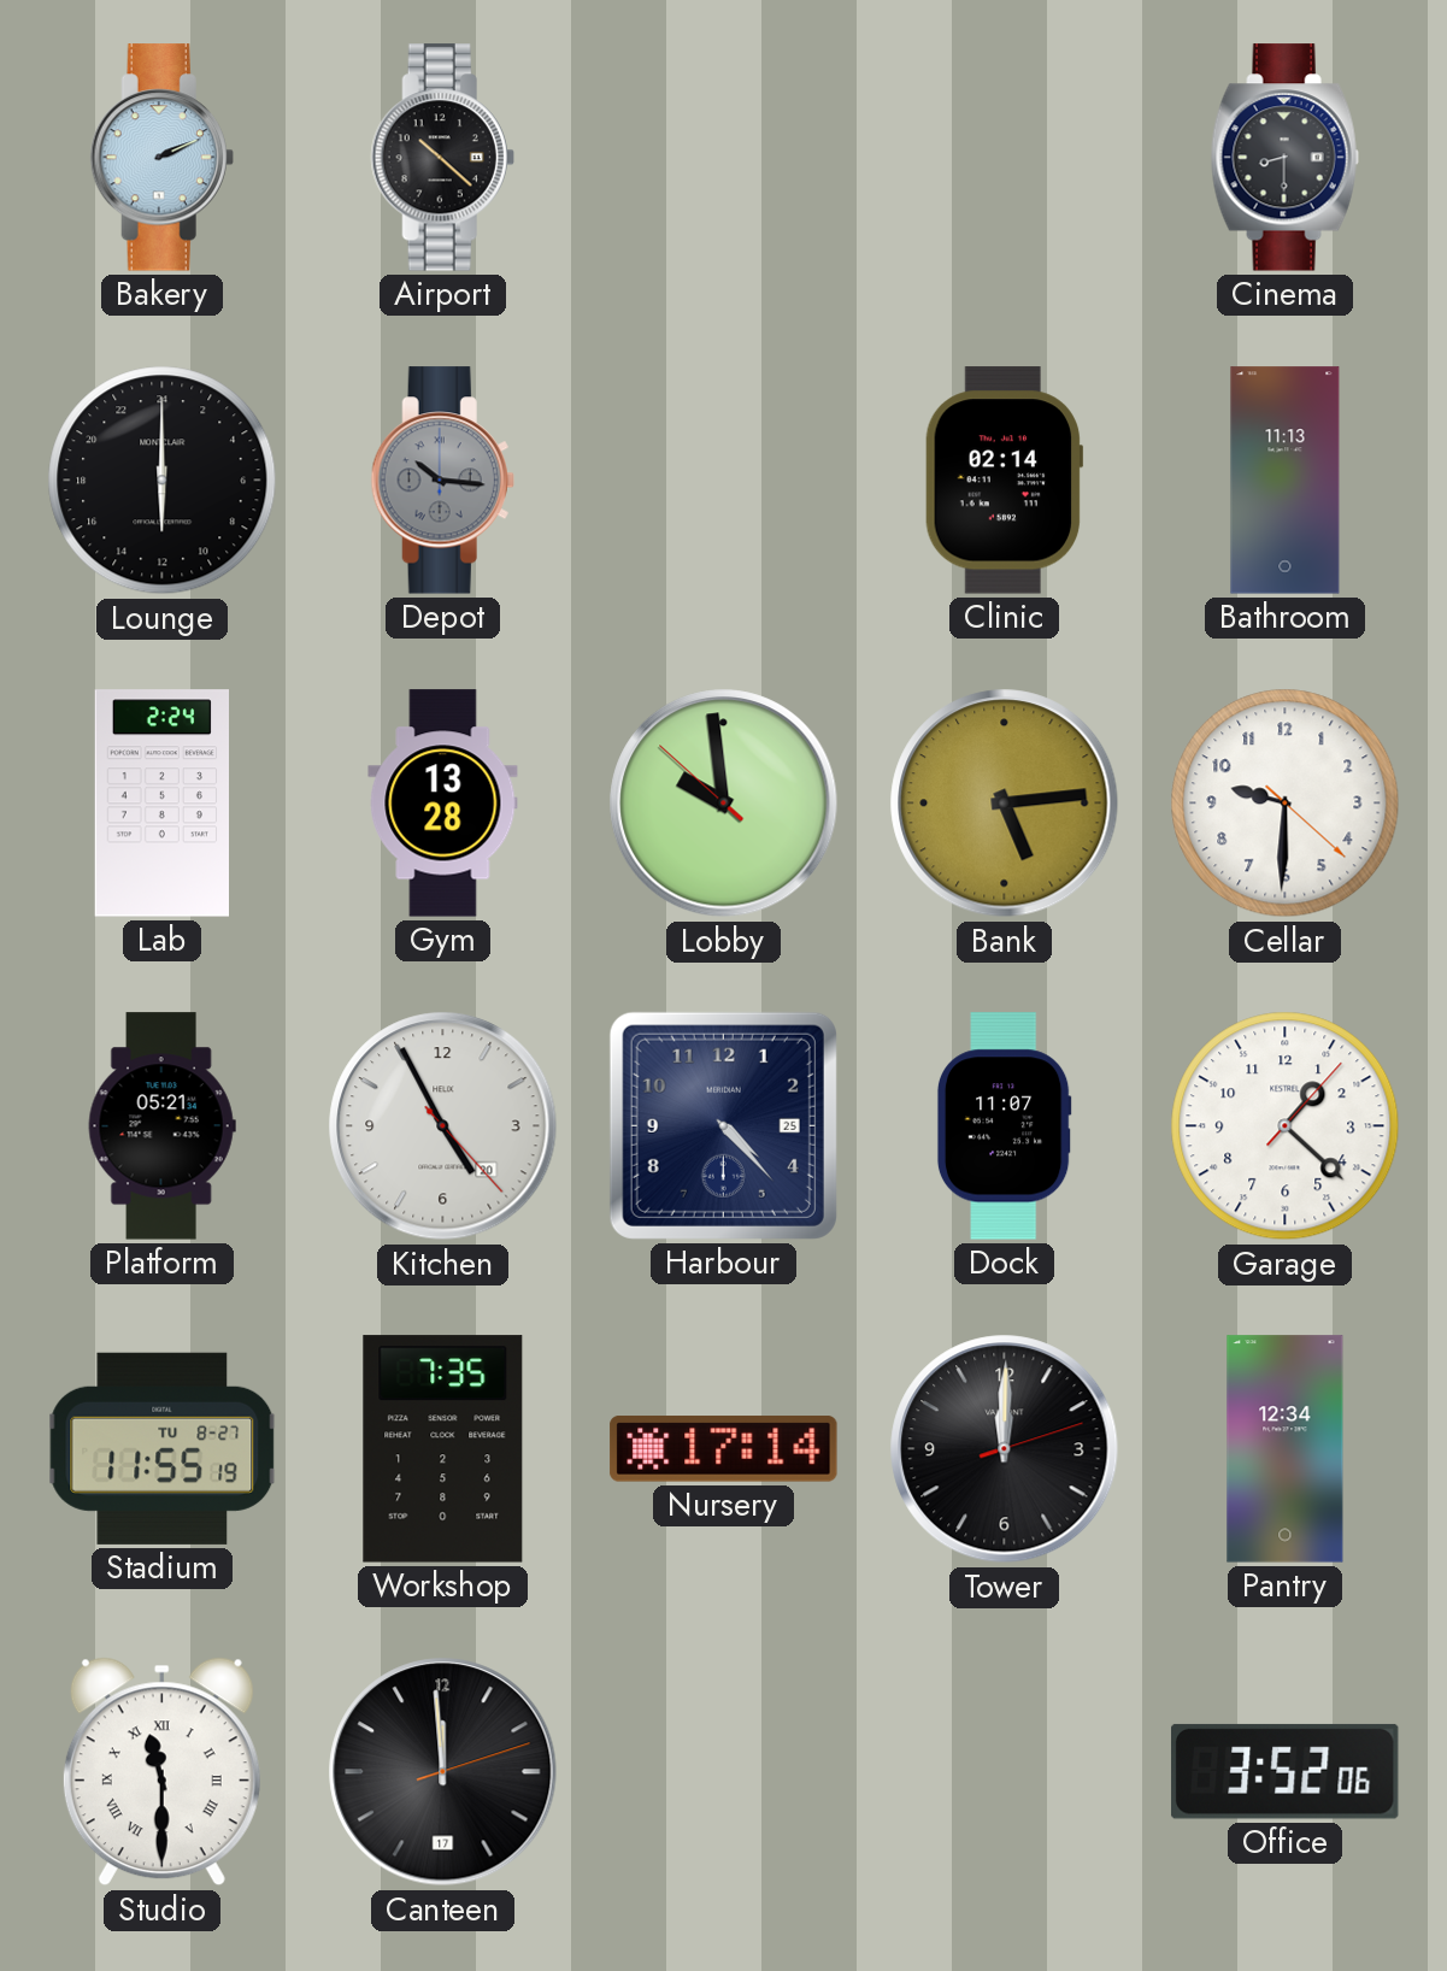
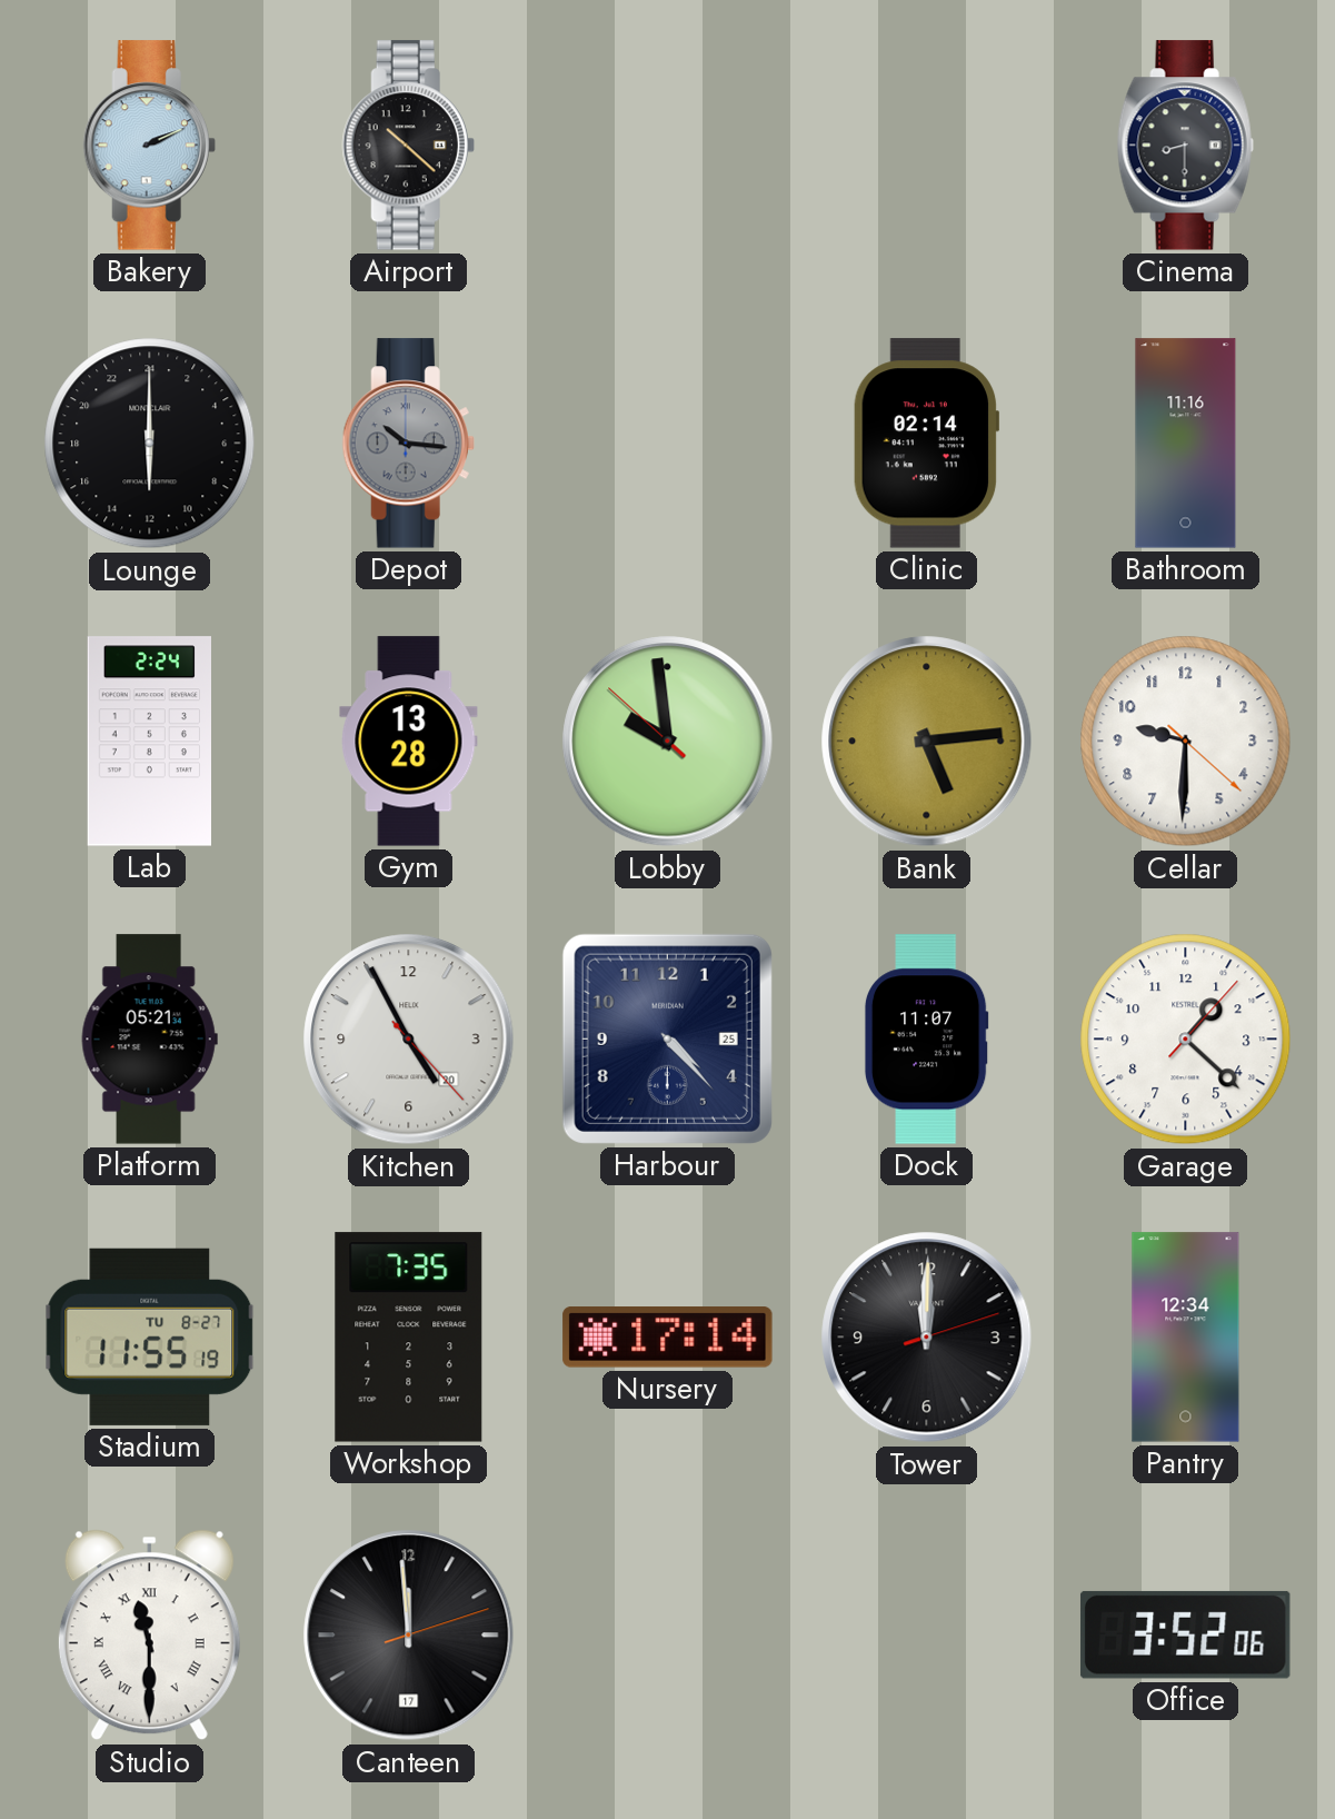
Bathroom: 11:13 -> 11:16
